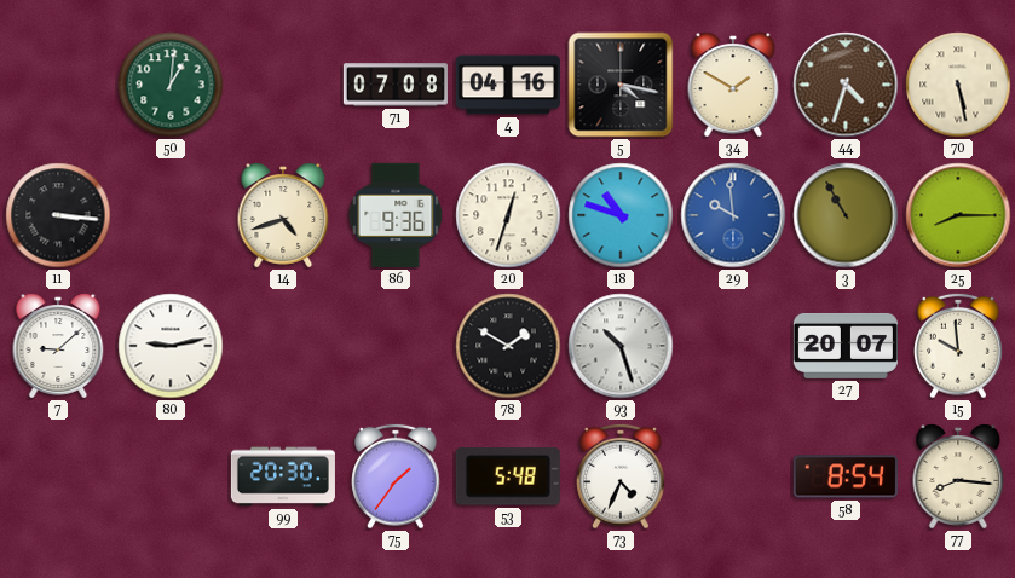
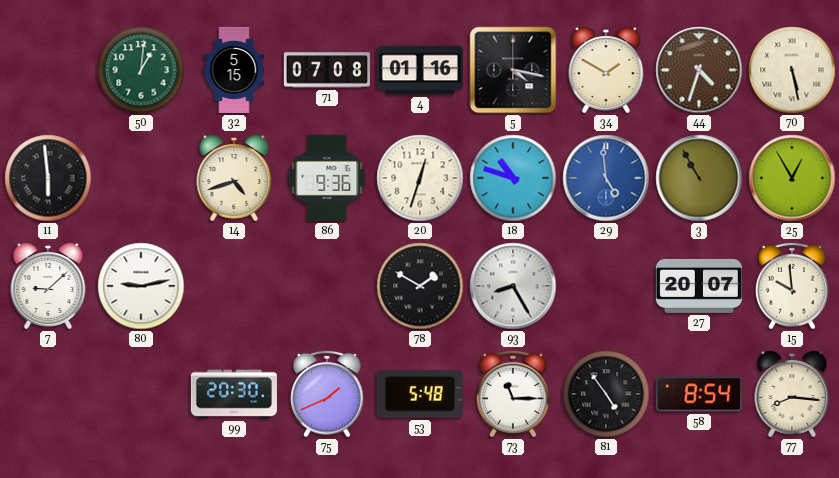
32: none -> 5:15
4: 04:16 -> 01:16
11: 3:16 -> 5:59
29: 9:59 -> 4:59
25: 8:15 -> 12:55
93: 10:27 -> 8:25
75: 1:36 -> 1:41
73: 4:34 -> 11:15
81: none -> 4:54
